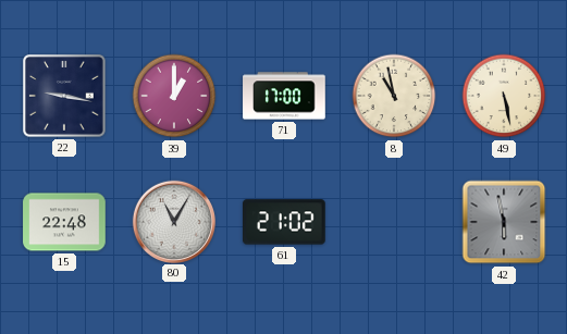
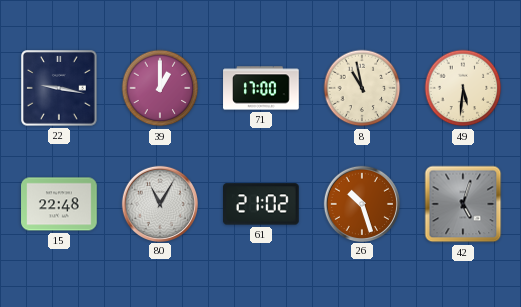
49: 5:28 -> 5:31
26: none -> 10:27
42: 5:58 -> 5:03
